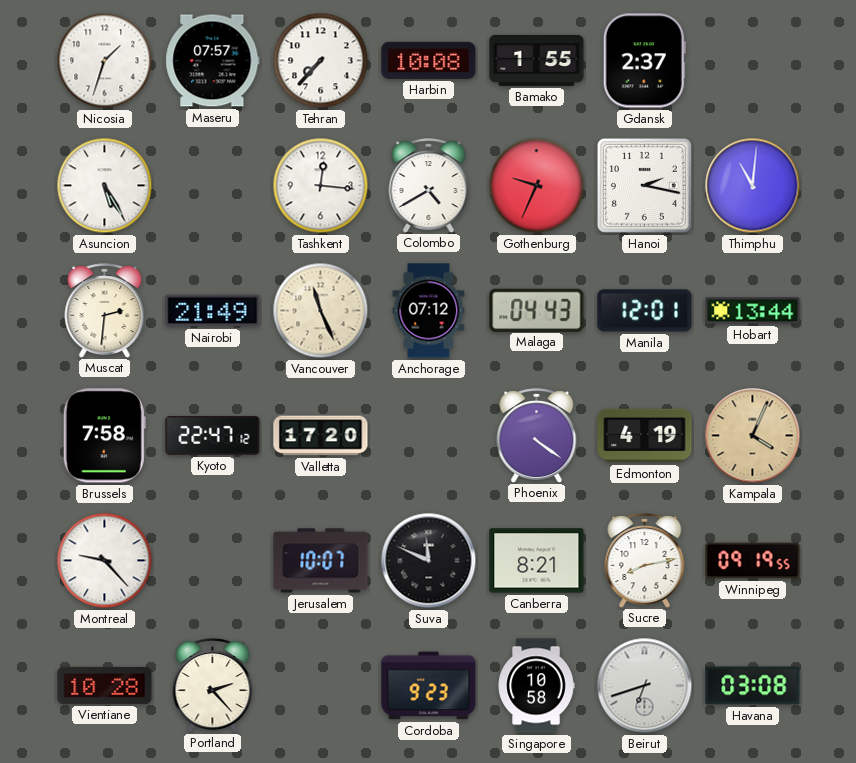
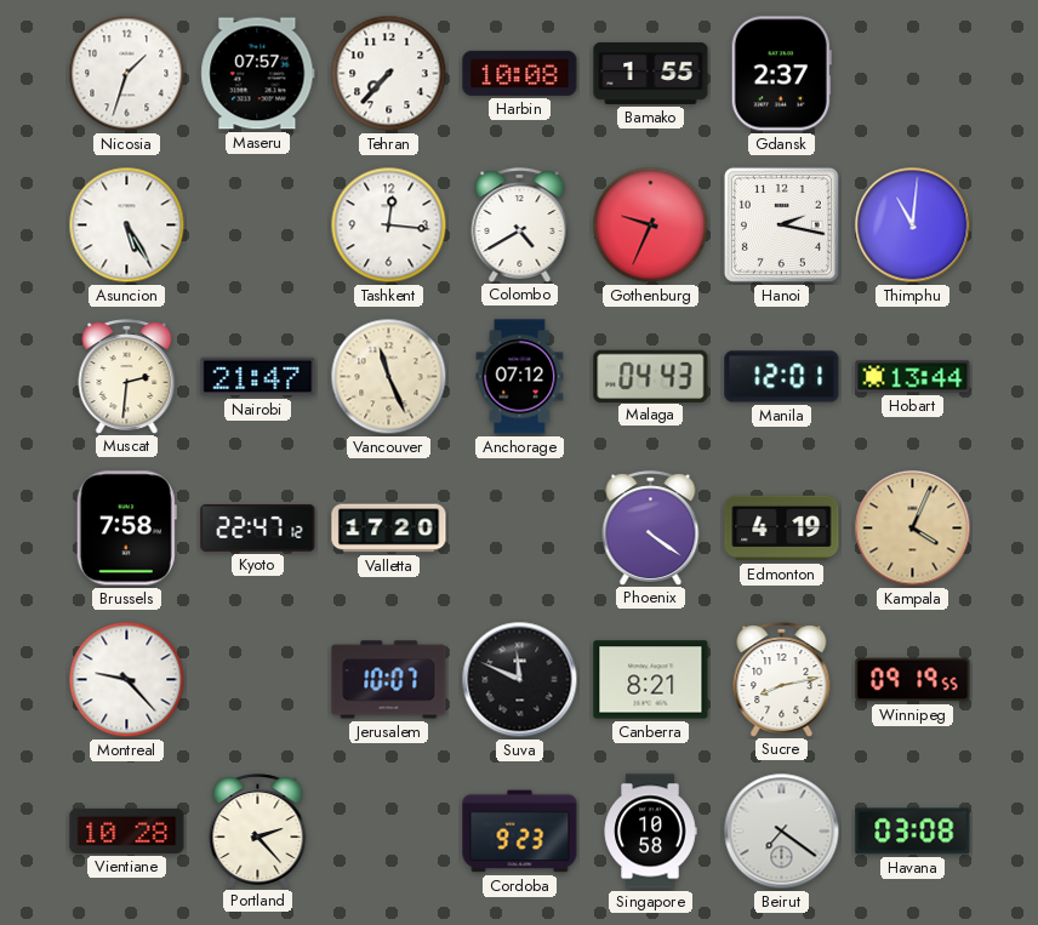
Nairobi: 21:49 -> 21:47
Beirut: 6:42 -> 7:21
